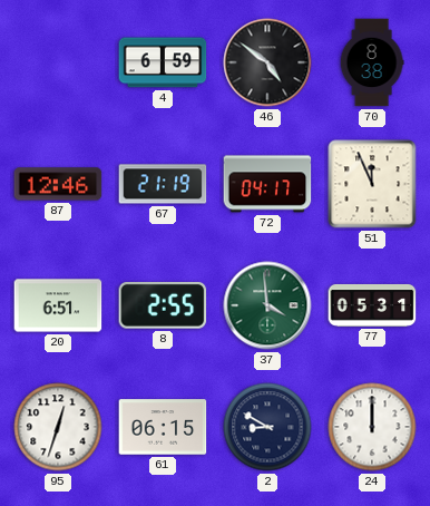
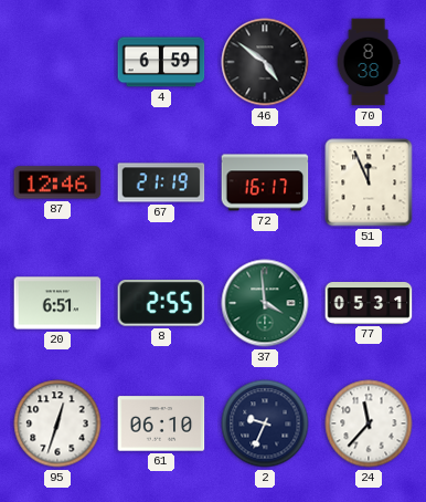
72: 04:17 -> 16:17
61: 06:15 -> 06:10
2: 8:50 -> 9:34
24: 12:00 -> 11:37
